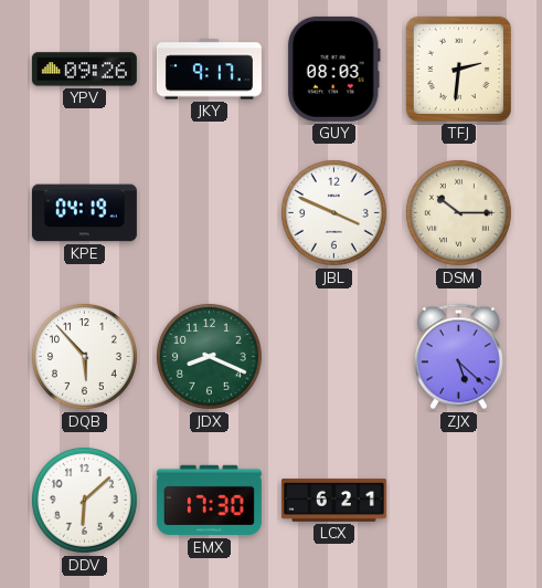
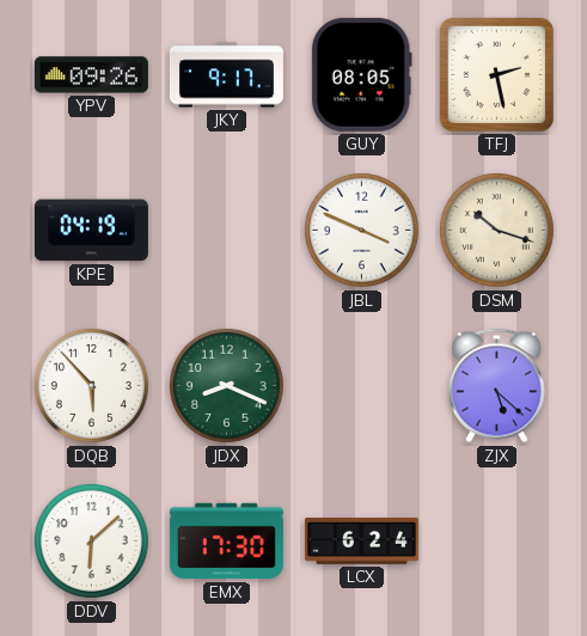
GUY: 08:03 -> 08:05
TFJ: 2:31 -> 2:28
DSM: 10:15 -> 10:18
LCX: 6:21 -> 6:24
